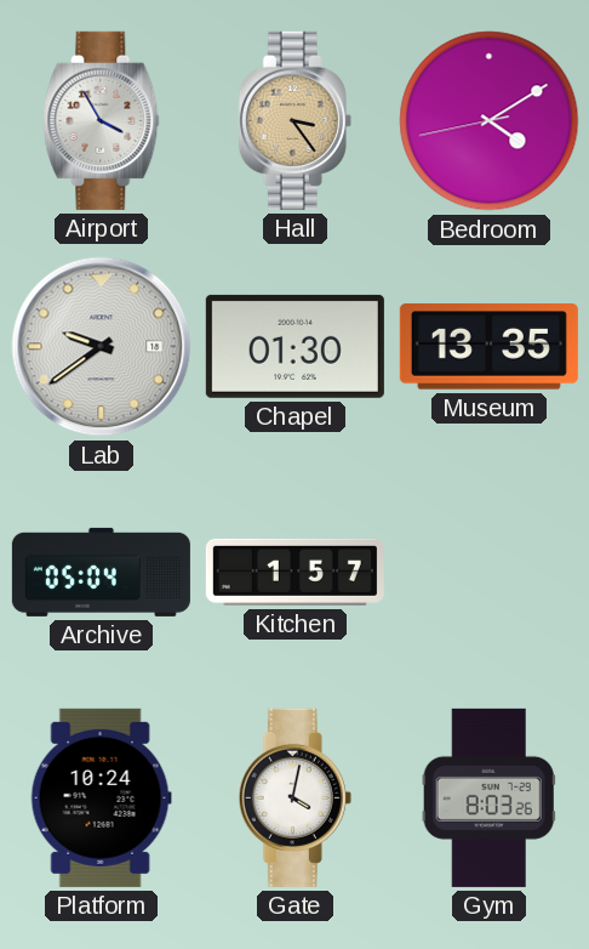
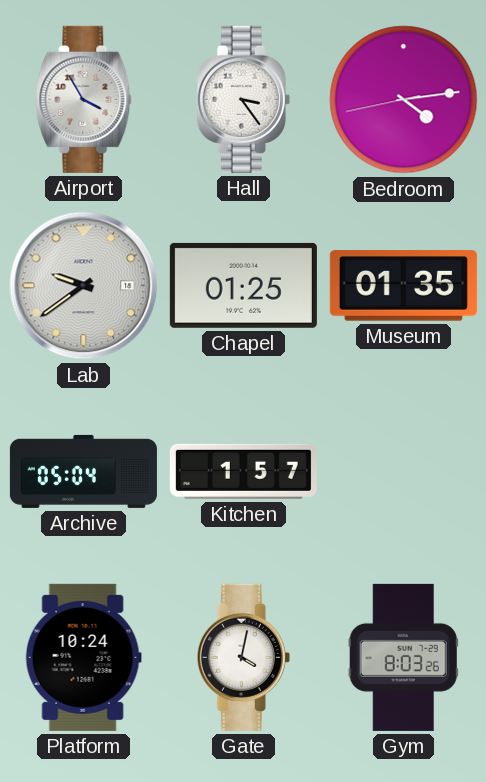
Hall dial: champagne -> white
Bedroom: 4:09 -> 4:13
Chapel: 01:30 -> 01:25
Museum: 13:35 -> 01:35
